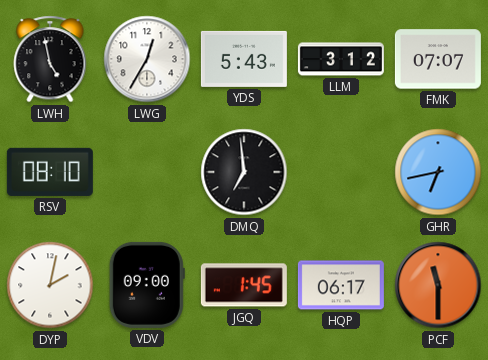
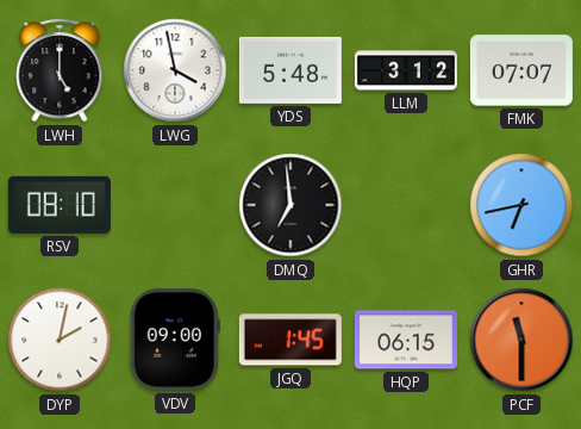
LWH: 4:58 -> 5:00
LWG: 12:35 -> 3:58
YDS: 5:43 -> 5:48
HQP: 06:17 -> 06:15
